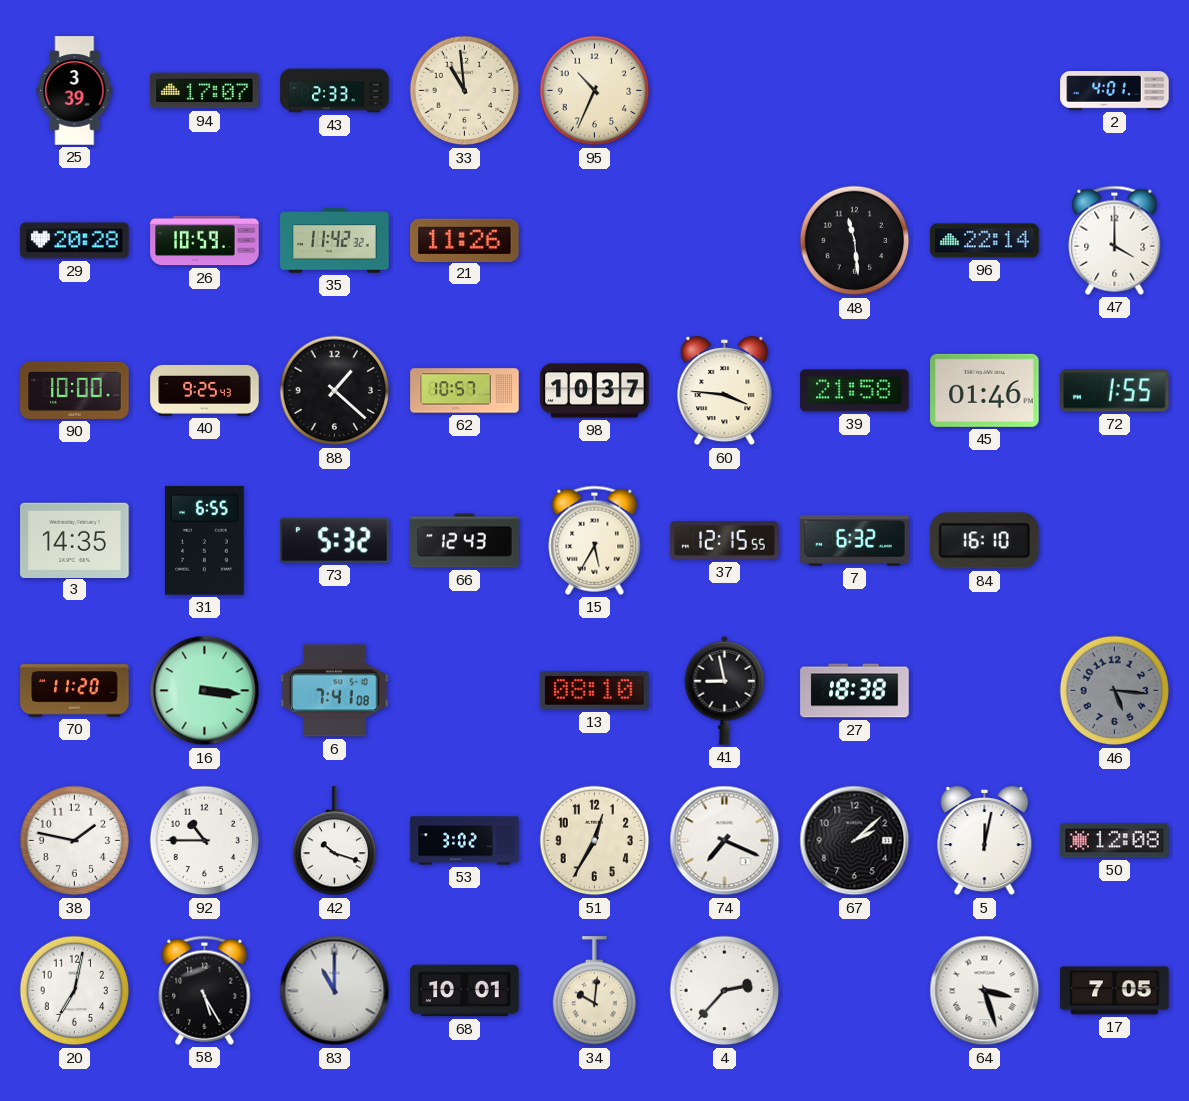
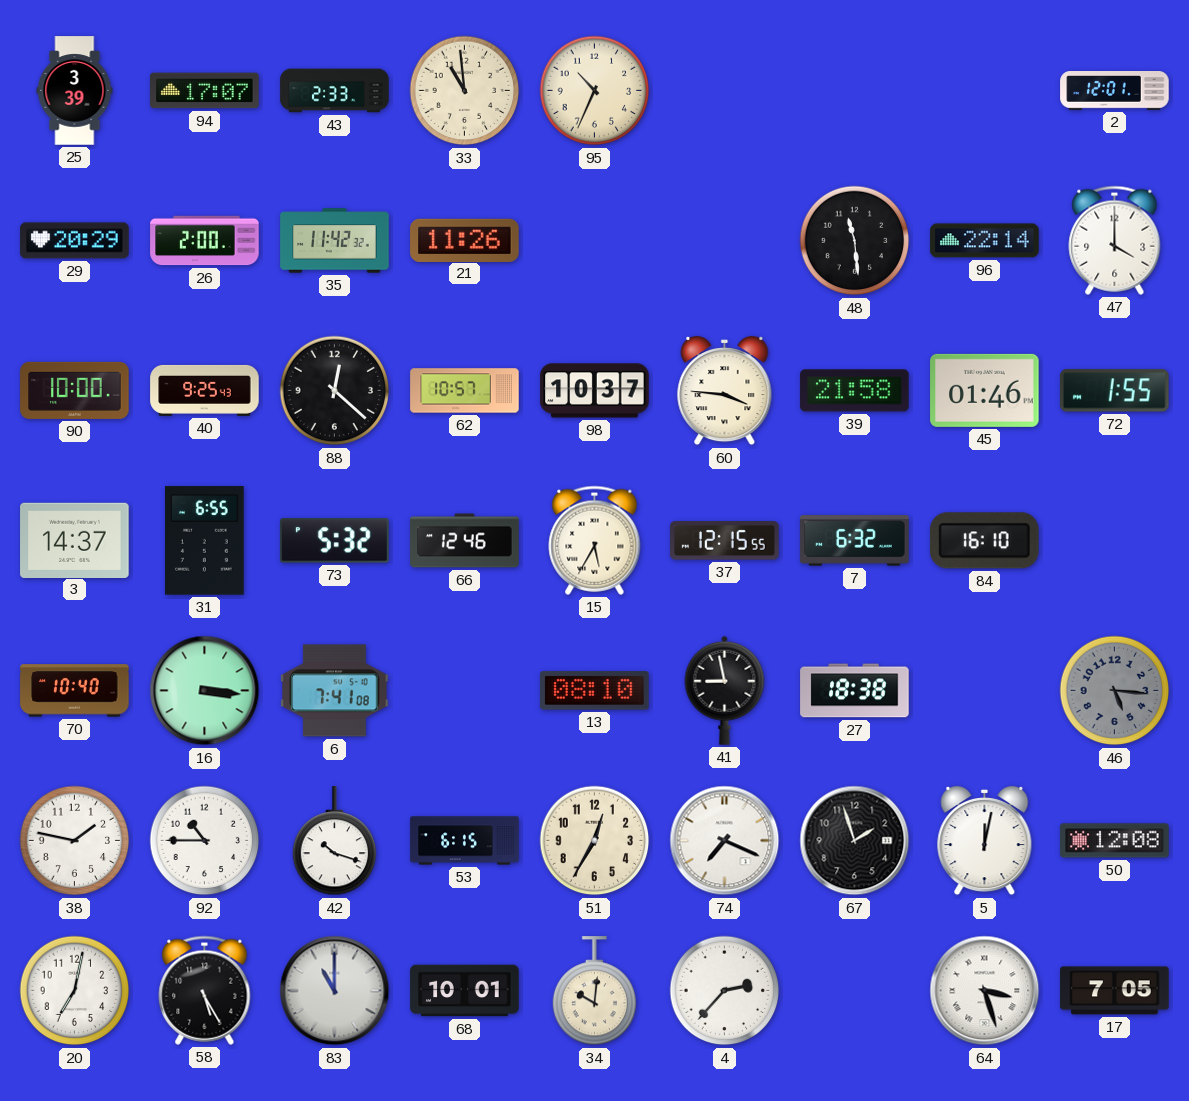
2: 4:01 -> 12:01
29: 20:28 -> 20:29
26: 10:59 -> 2:00
88: 1:22 -> 12:22
3: 14:35 -> 14:37
66: 12:43 -> 12:46
70: 11:20 -> 10:40
53: 3:02 -> 6:15
67: 2:08 -> 1:57
